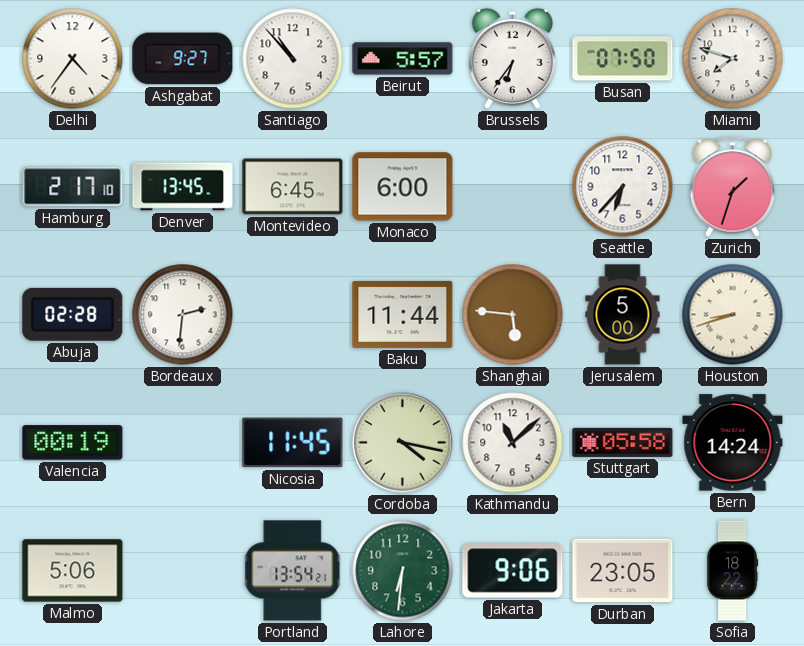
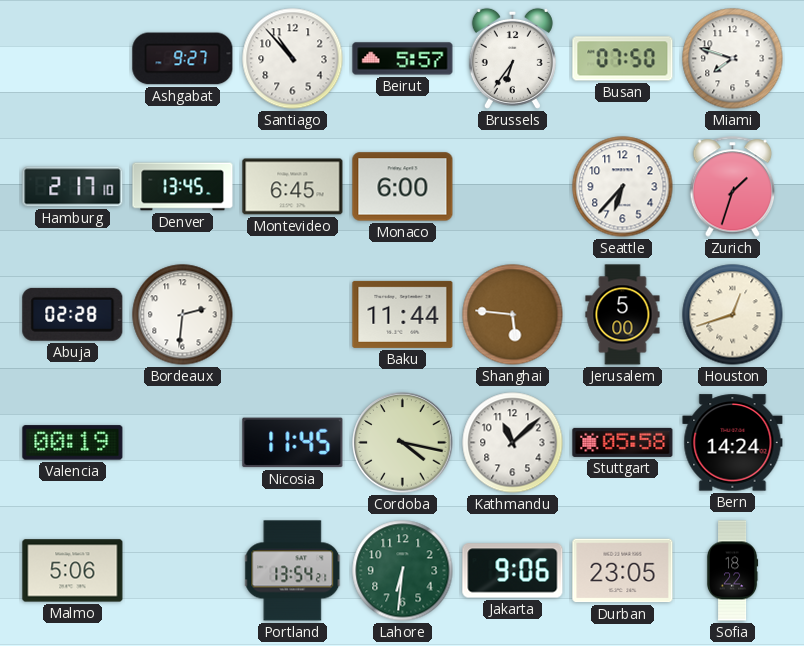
Delhi: 4:36 -> none
Houston: 8:42 -> 12:42
